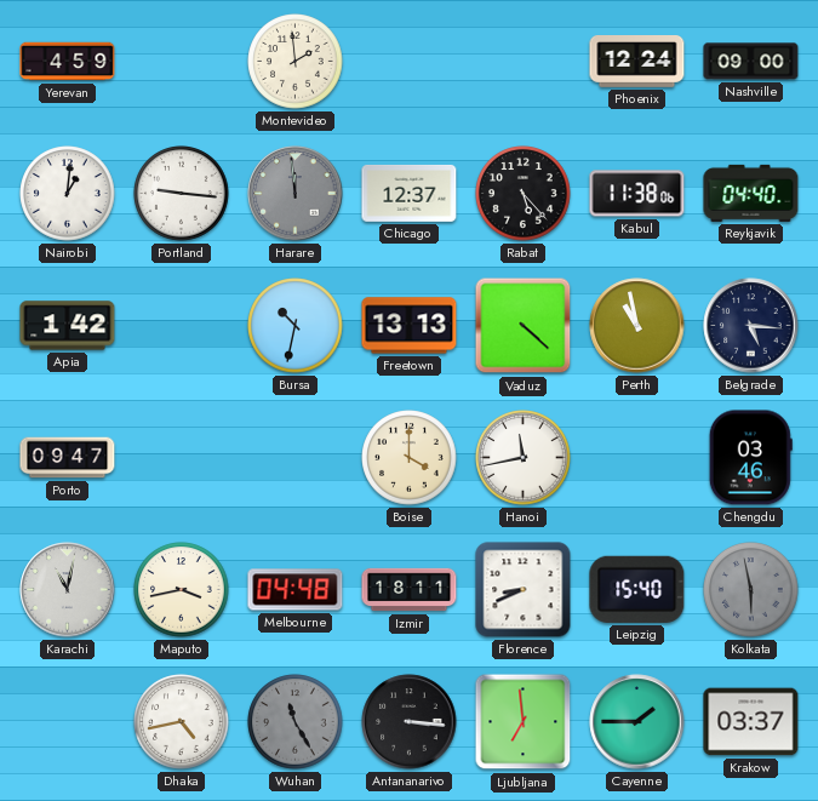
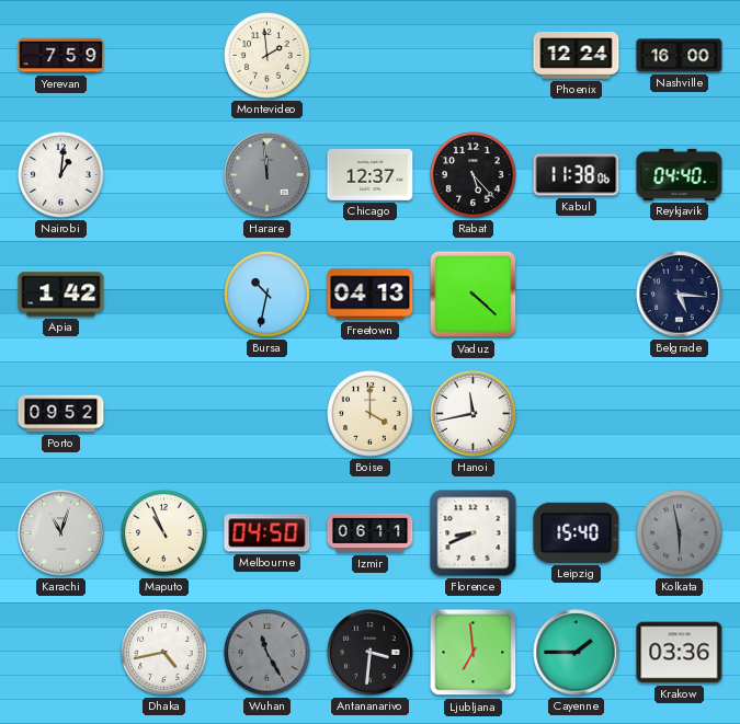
Yerevan: 4:59 -> 7:59
Nashville: 09:00 -> 16:00
Portland: 9:16 -> none
Freetown: 13:13 -> 04:13
Perth: 10:58 -> none
Porto: 09:47 -> 09:52
Chengdu: 03:46 -> none
Karachi: 11:02 -> 11:03
Maputo: 3:43 -> 10:56
Melbourne: 04:48 -> 04:50
Izmir: 18:11 -> 06:11
Antananarivo: 3:16 -> 3:31
Krakow: 03:37 -> 03:36
